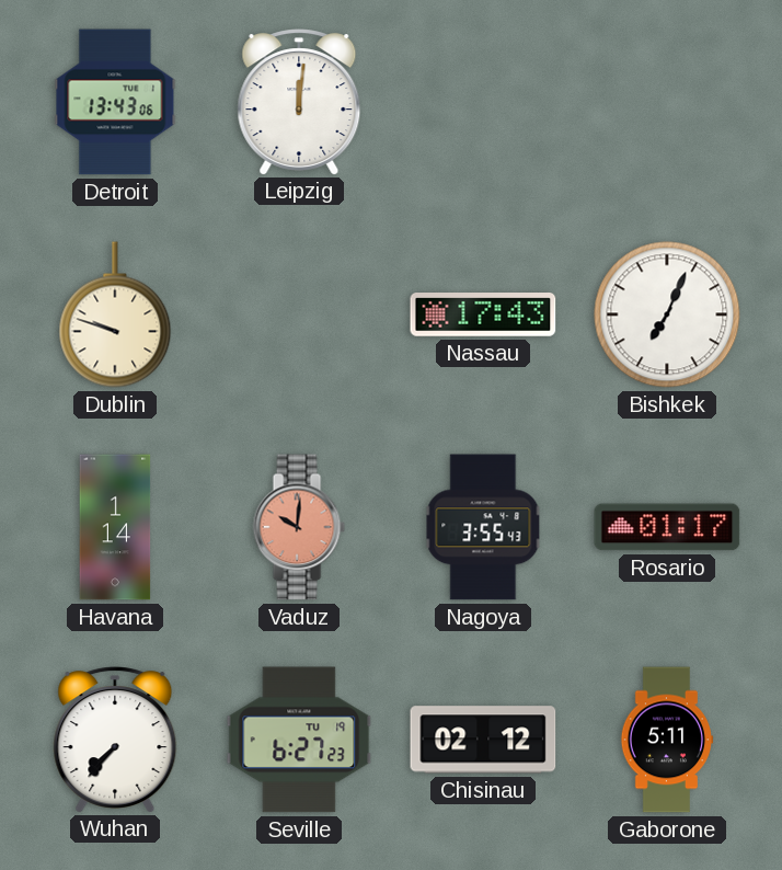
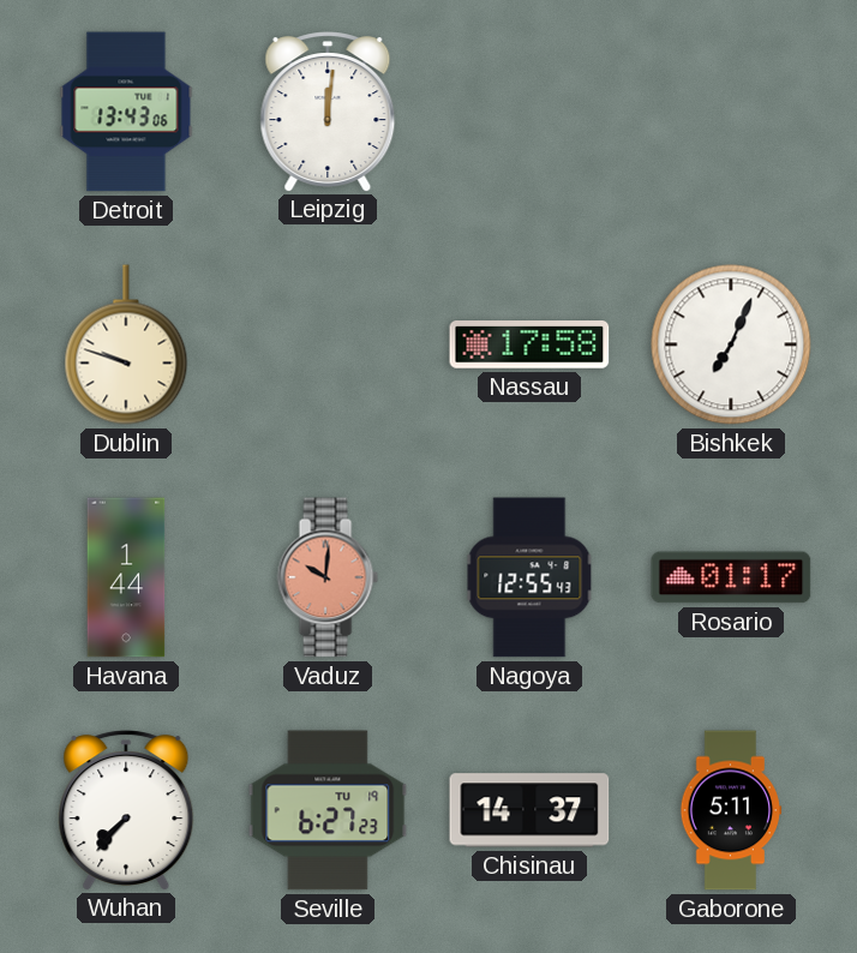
Nassau: 17:43 -> 17:58
Havana: 1:14 -> 1:44
Nagoya: 3:55 -> 12:55
Chisinau: 02:12 -> 14:37
